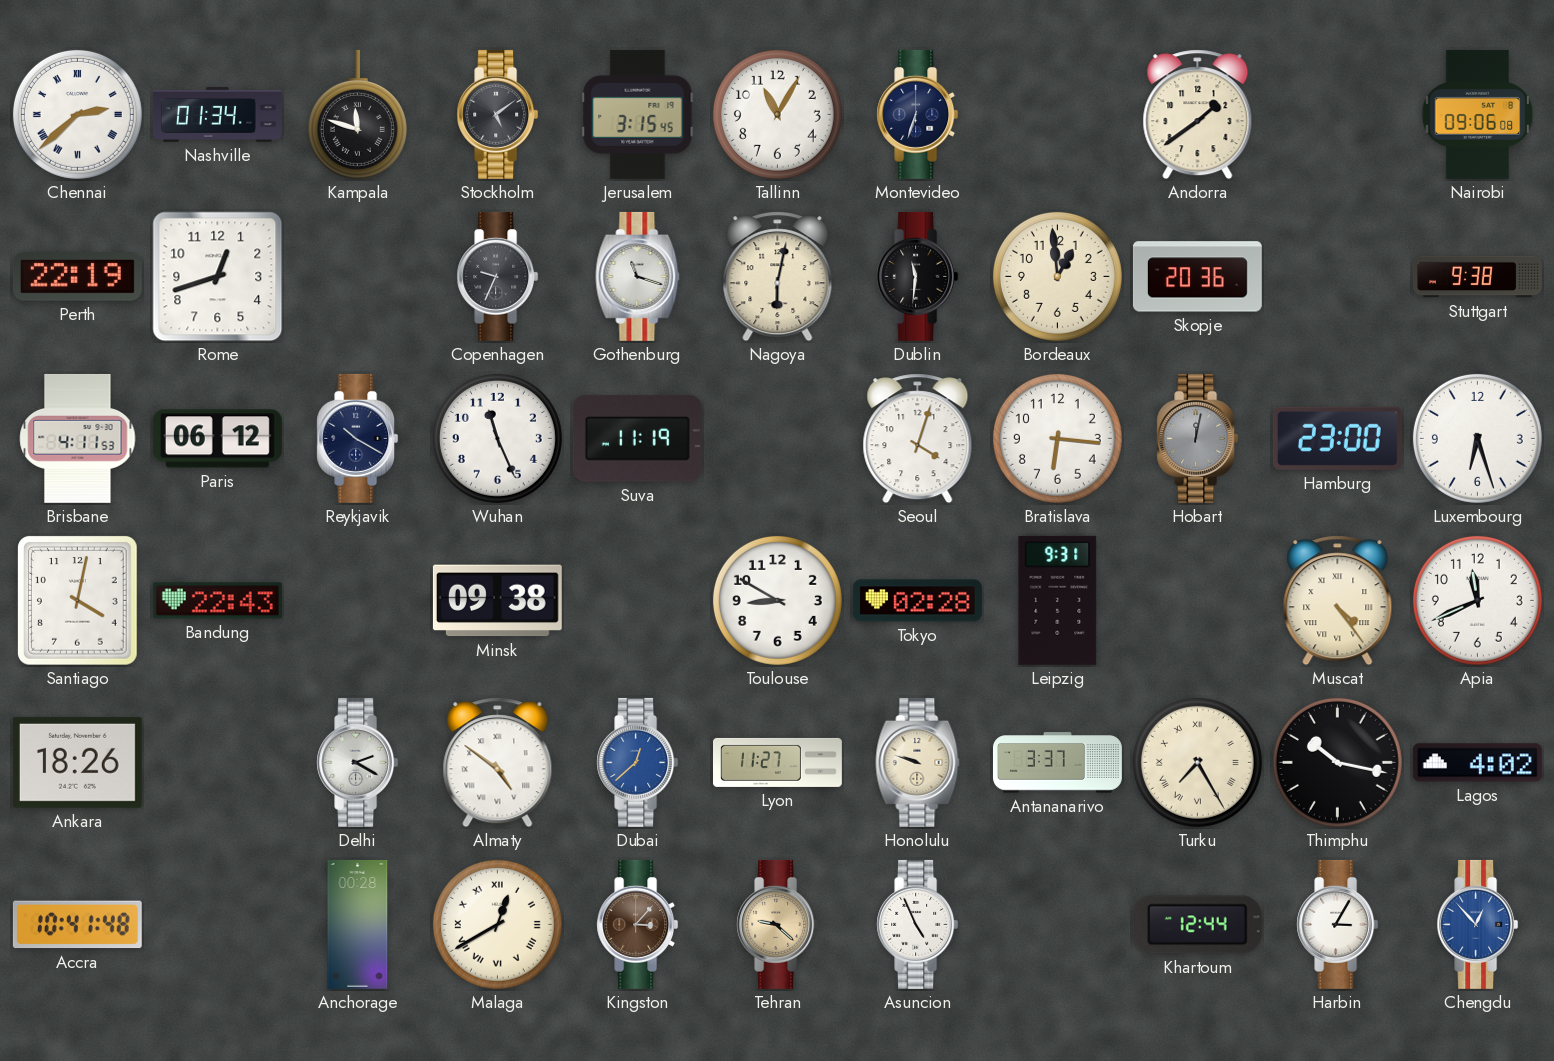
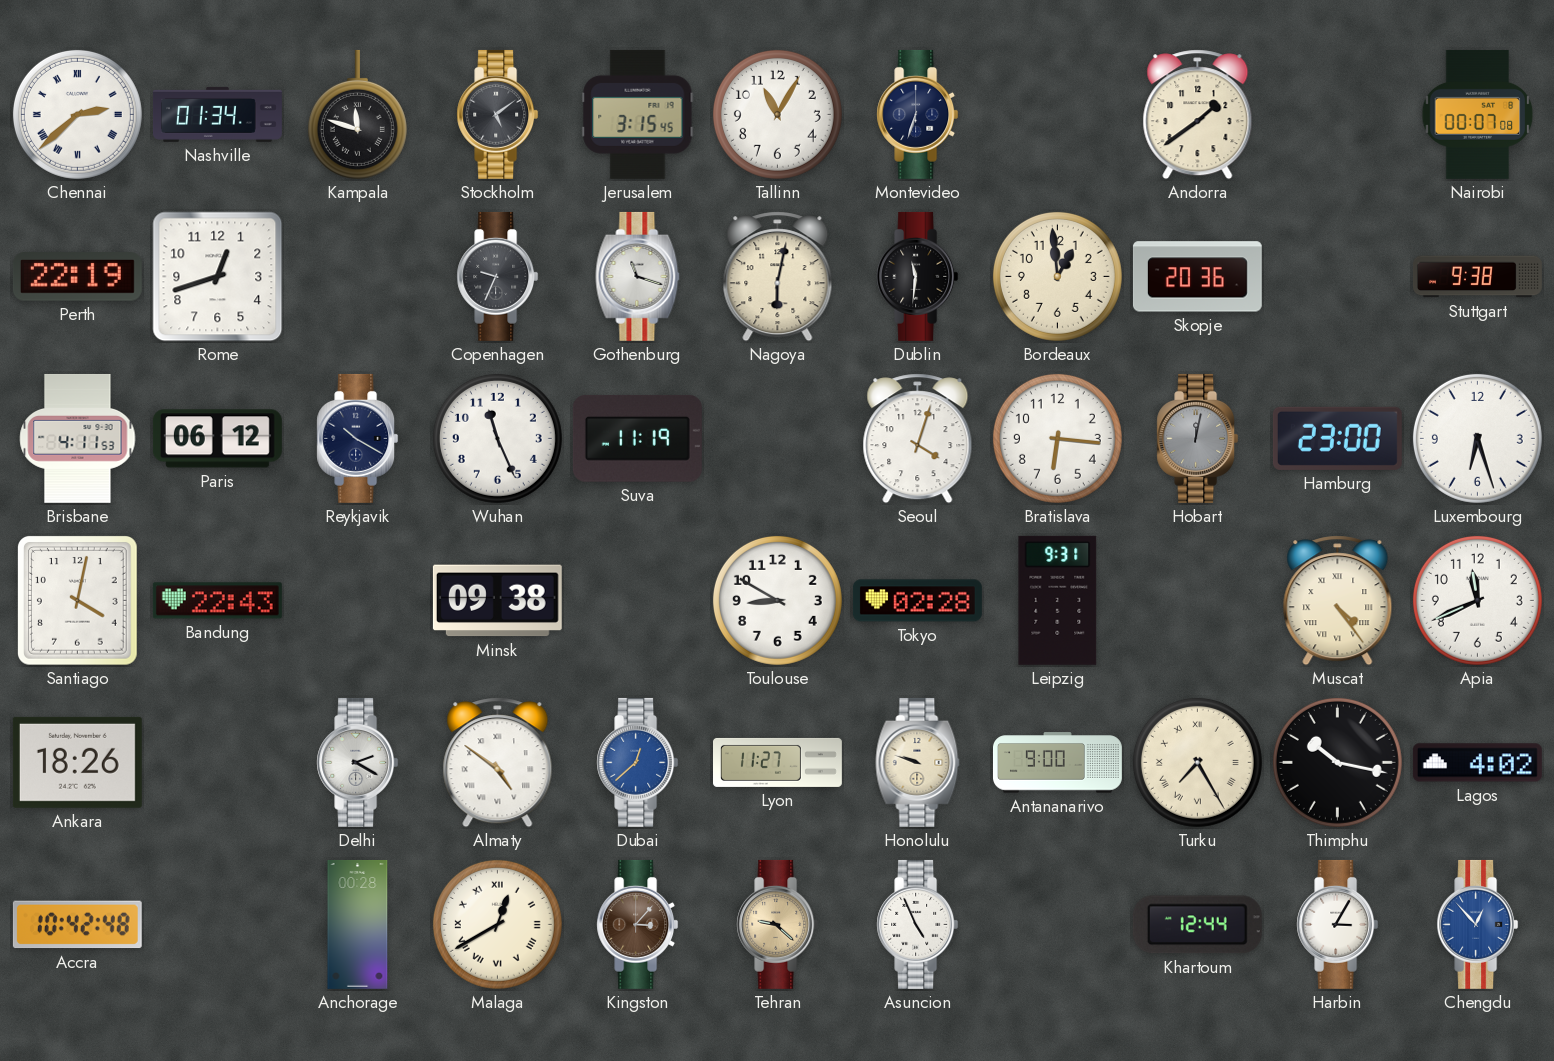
Nairobi: 09:06 -> 00:07
Antananarivo: 3:37 -> 9:00
Accra: 10:41 -> 10:42
